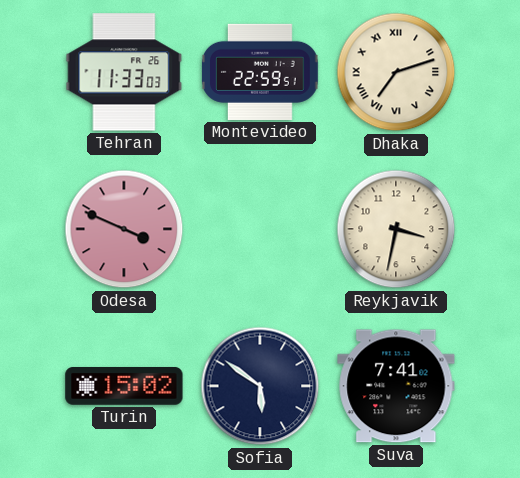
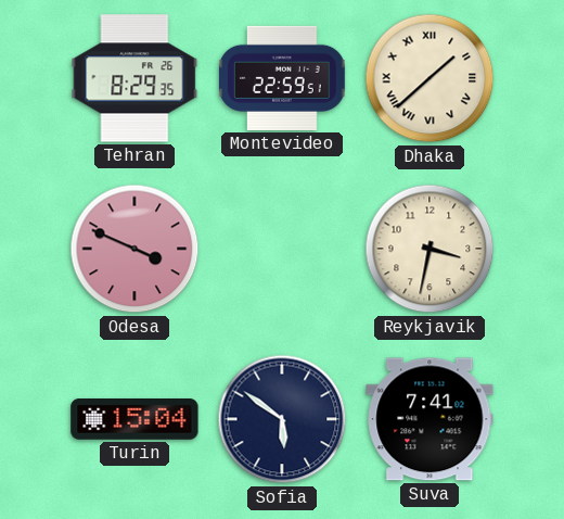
Tehran: 11:33 -> 8:29
Dhaka: 7:12 -> 1:38
Turin: 15:02 -> 15:04
